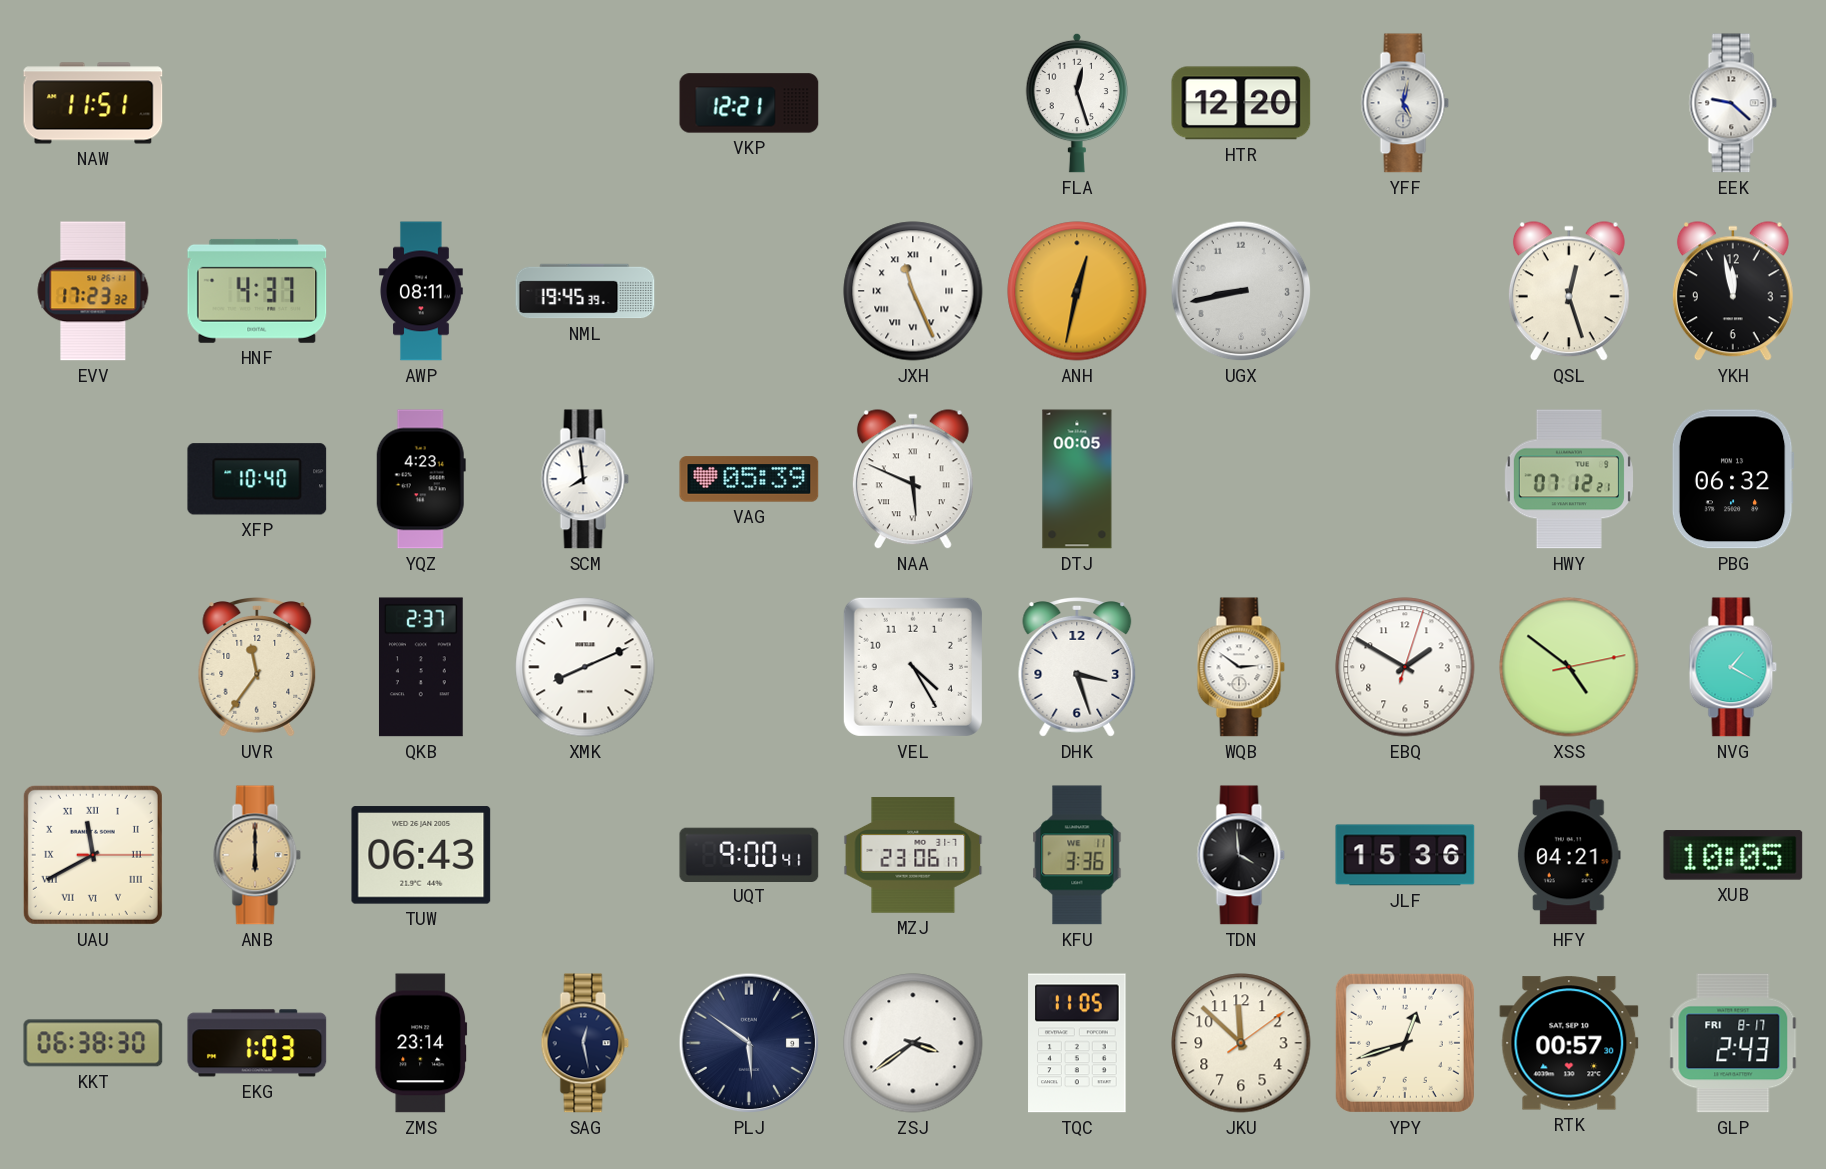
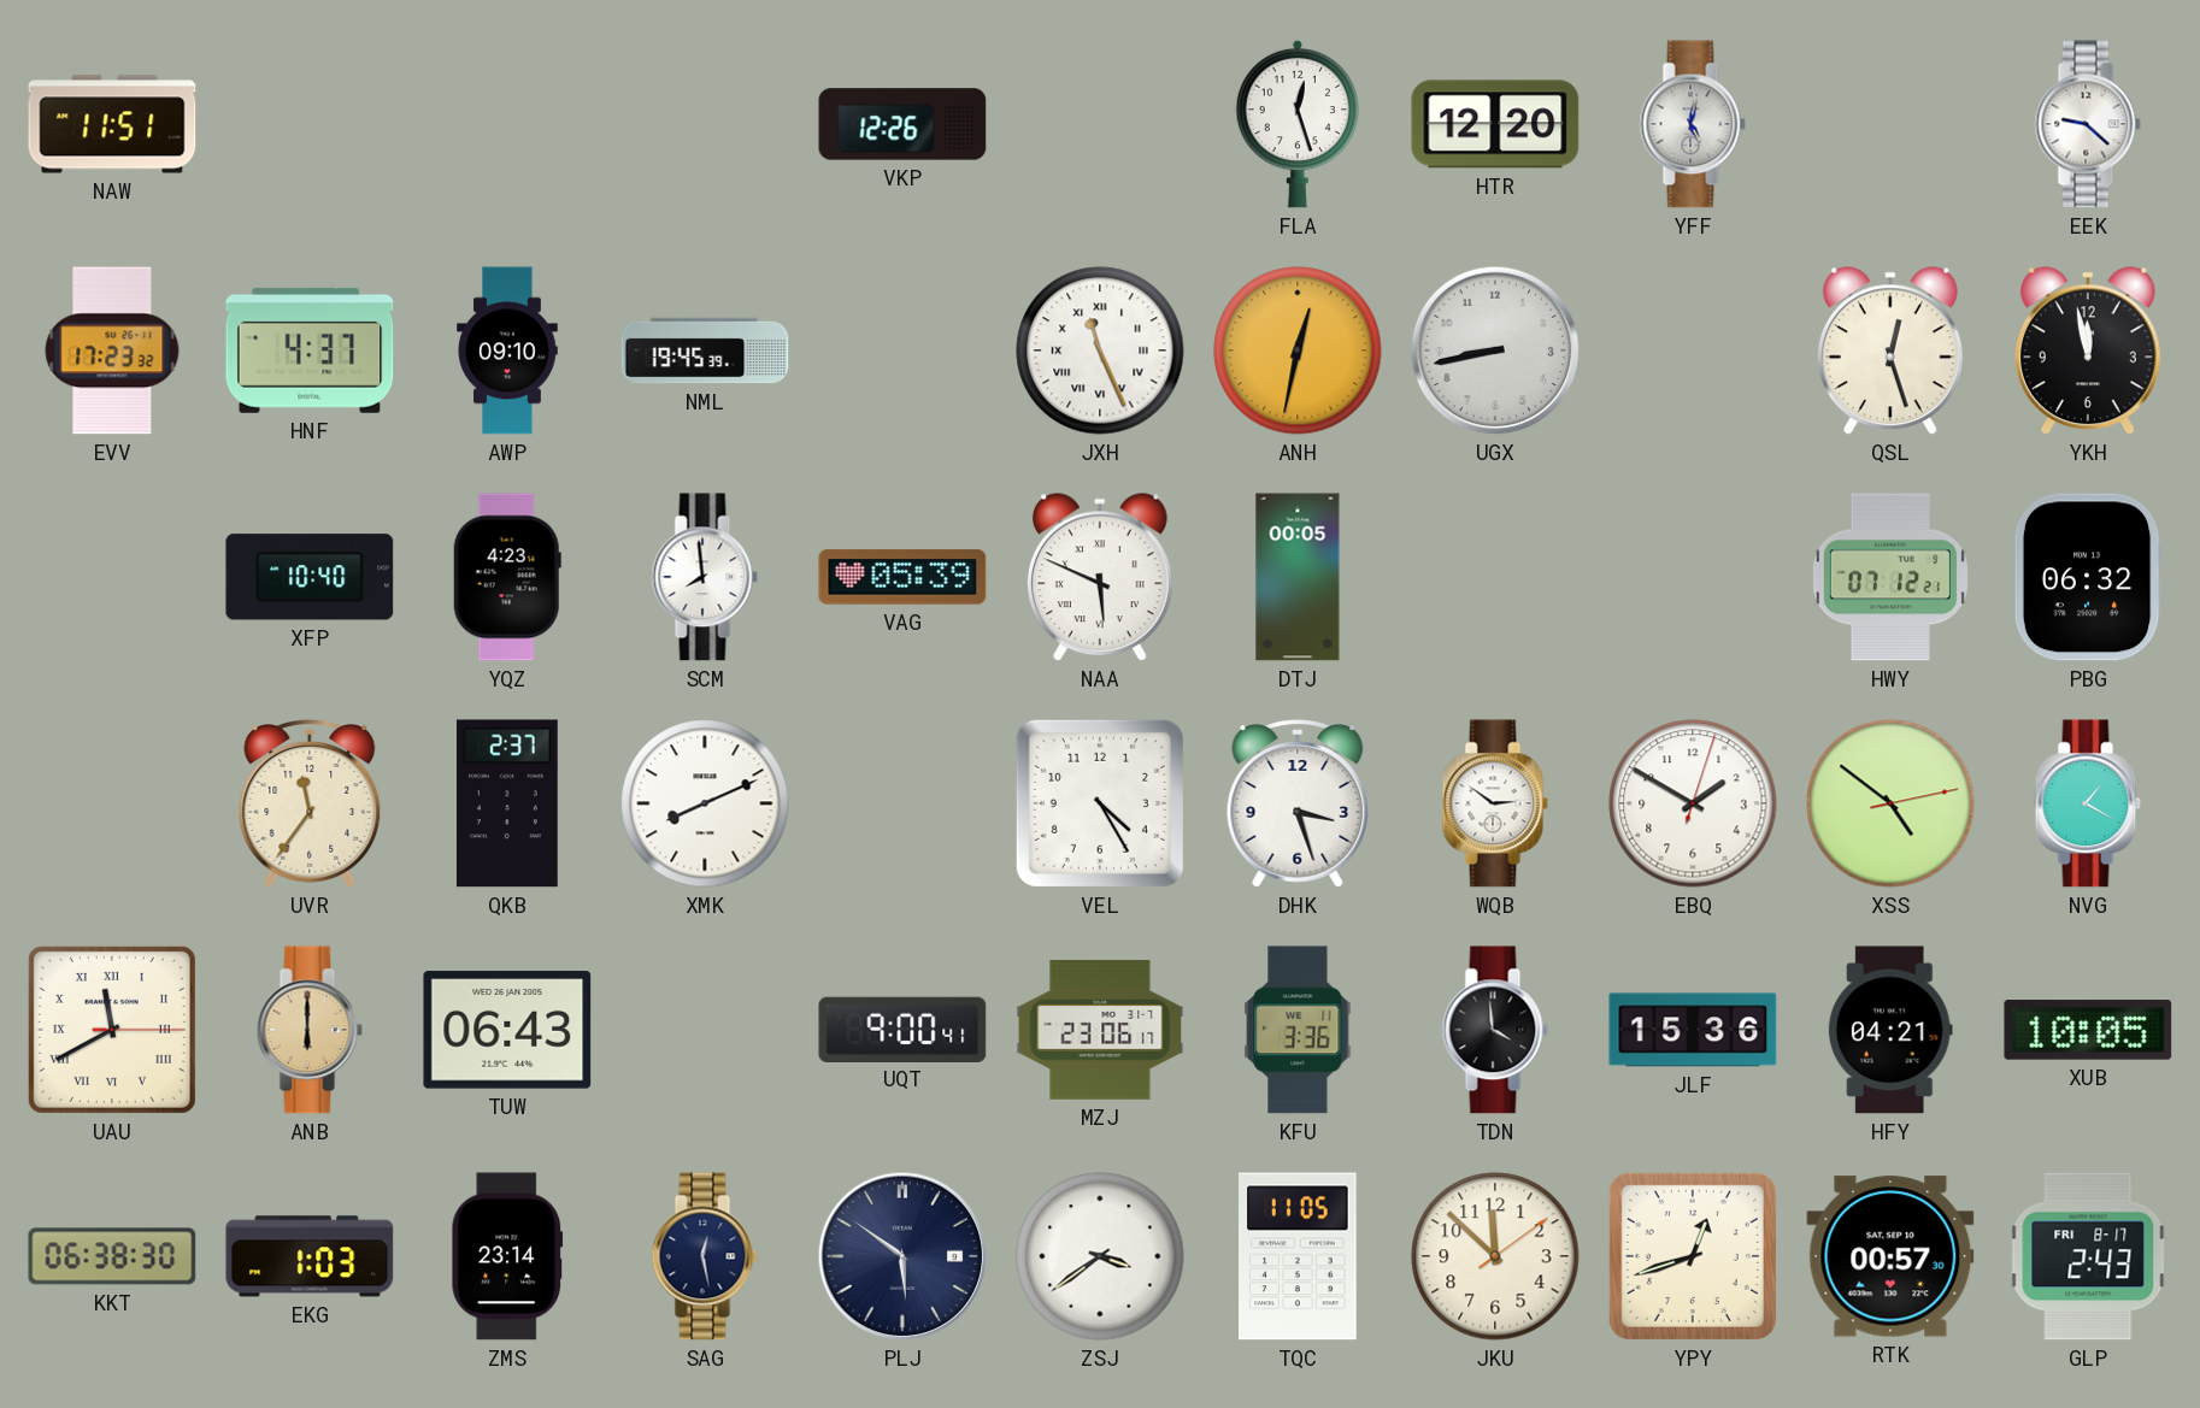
VKP: 12:21 -> 12:26
AWP: 08:11 -> 09:10
